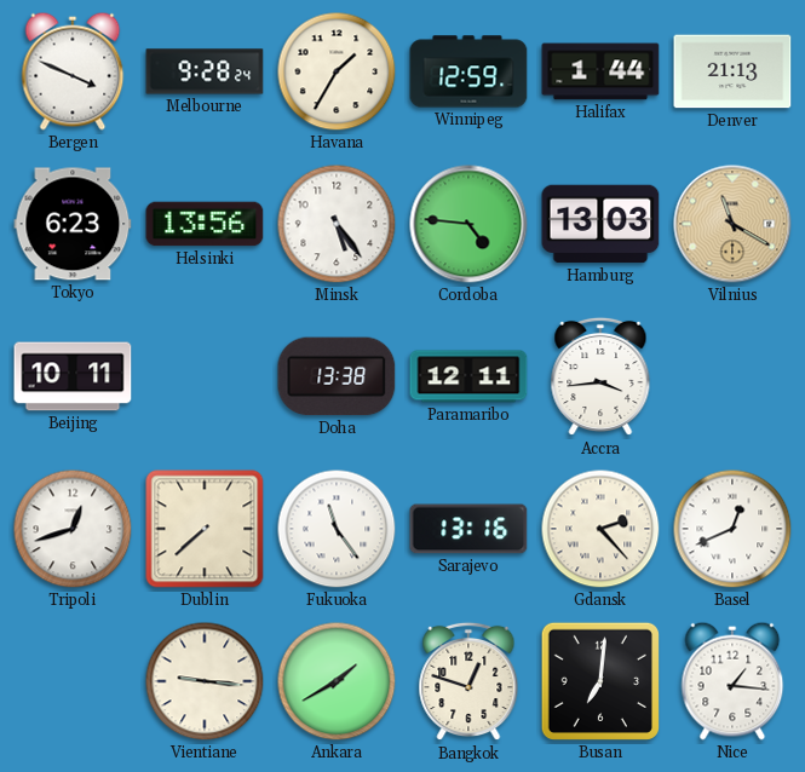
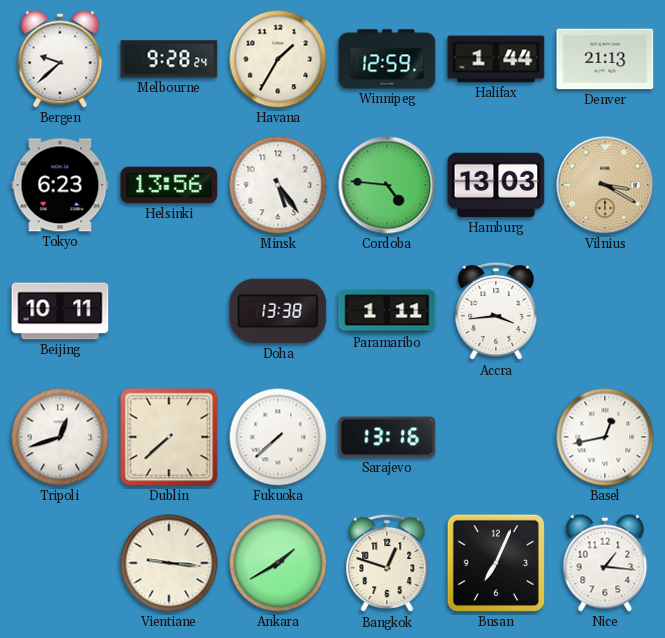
Bergen: 3:49 -> 9:38
Vilnius: 11:20 -> 3:20
Paramaribo: 12:11 -> 1:11
Fukuoka: 11:24 -> 7:38
Gdansk: 2:23 -> none
Basel: 12:41 -> 12:43
Busan: 7:01 -> 7:04
